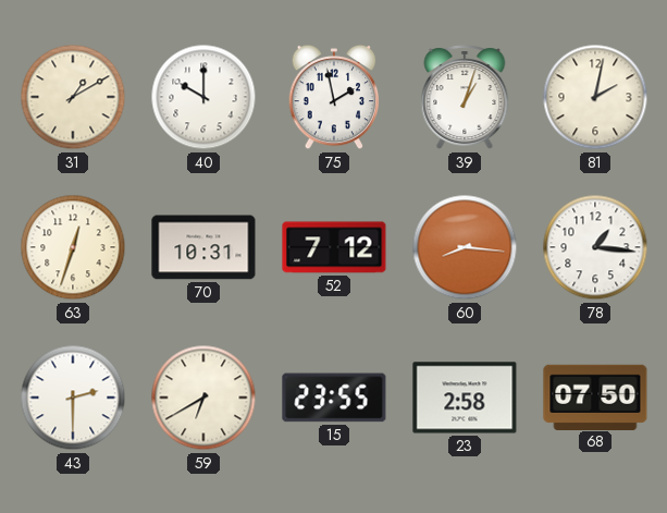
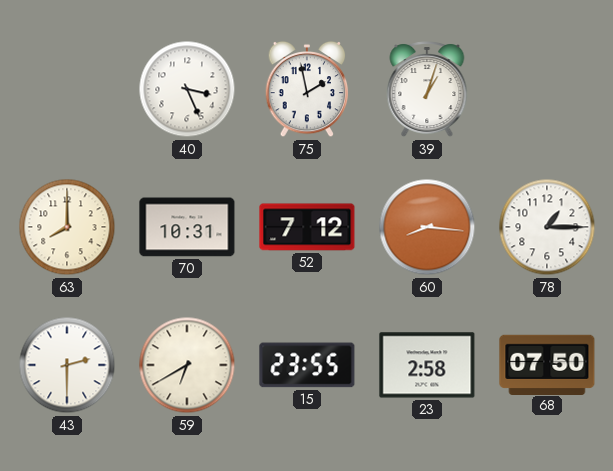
31: 1:10 -> none
40: 10:00 -> 3:26
81: 2:02 -> none
63: 12:33 -> 8:00
78: 1:16 -> 1:15
